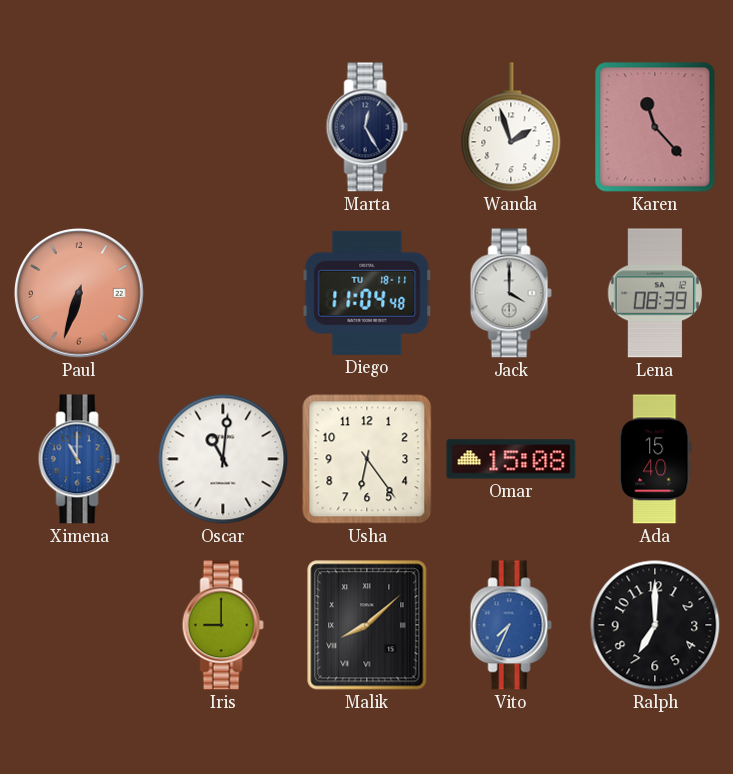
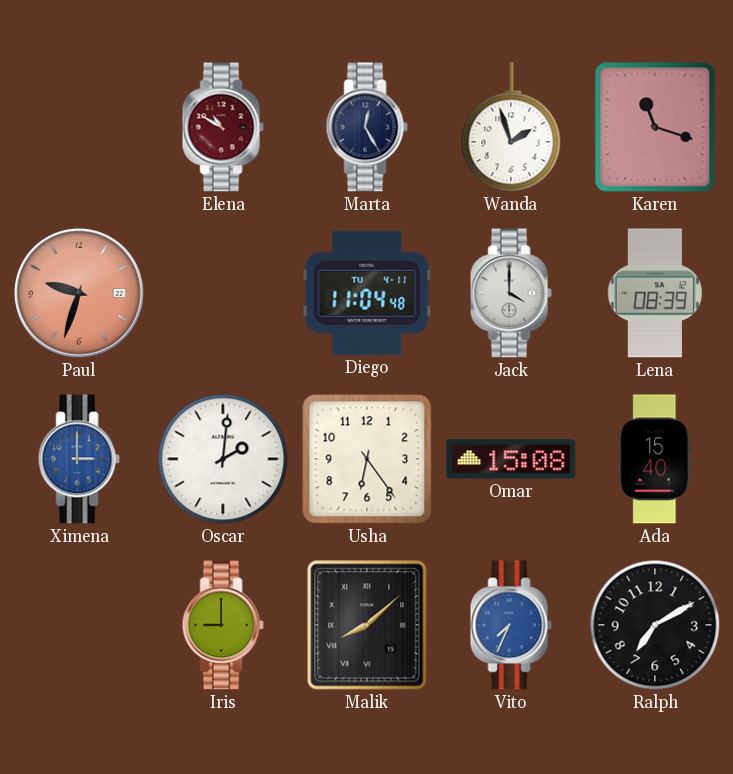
Elena: none -> 10:50
Karen: 11:23 -> 11:18
Paul: 6:33 -> 9:33
Diego date: TU 18-11 -> TU 4-11
Ximena: 11:00 -> 3:00
Oscar: 11:01 -> 2:01
Ralph: 7:00 -> 7:10
